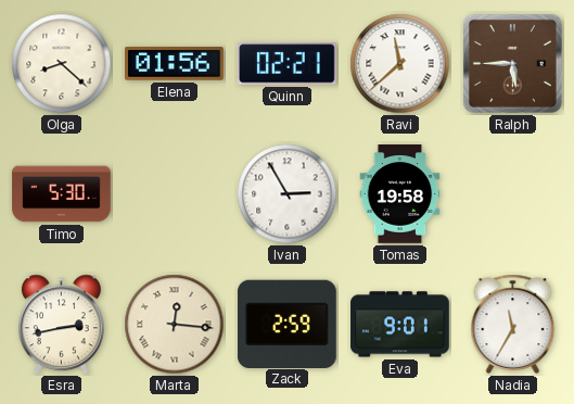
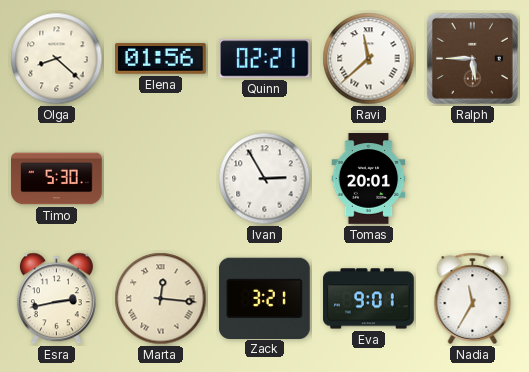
Tomas: 19:58 -> 20:01
Zack: 2:59 -> 3:21
